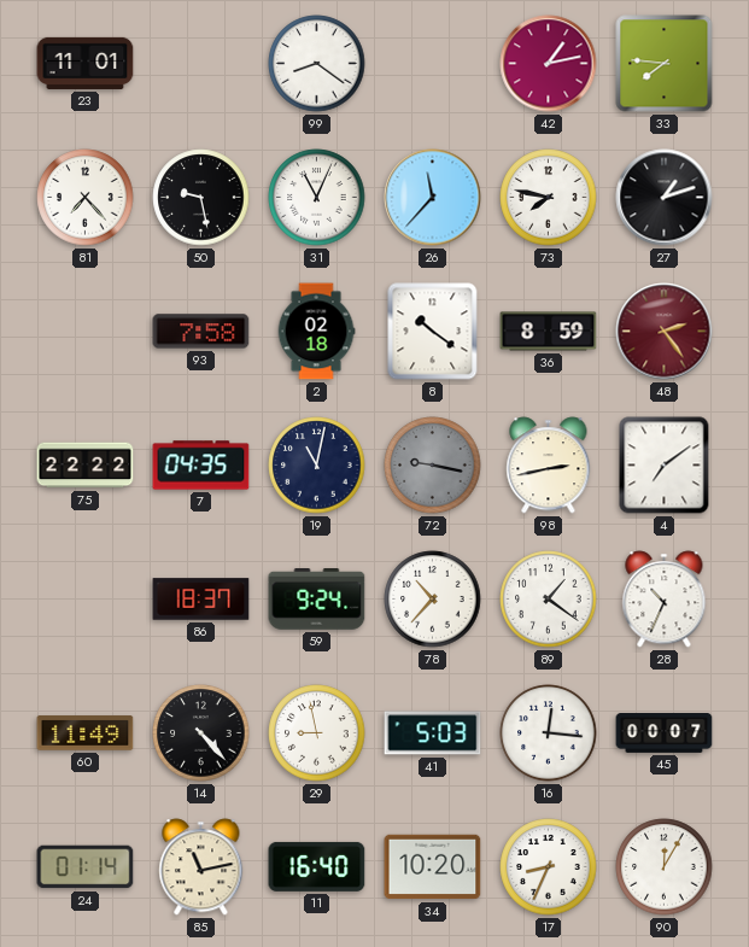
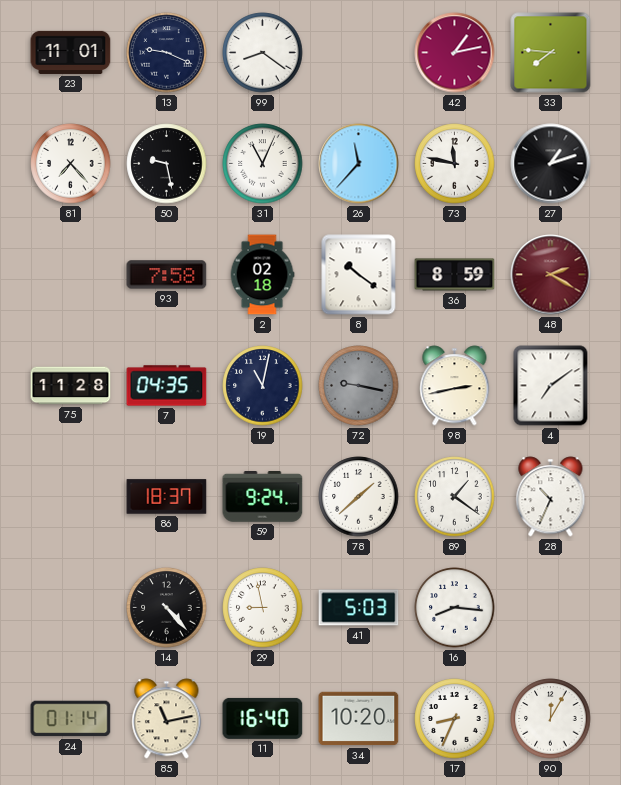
13: none -> 9:19
73: 7:47 -> 11:47
48: 2:24 -> 2:20
75: 22:22 -> 11:28
78: 10:37 -> 1:38
60: 11:49 -> none
16: 12:16 -> 8:16
45: 00:07 -> none
